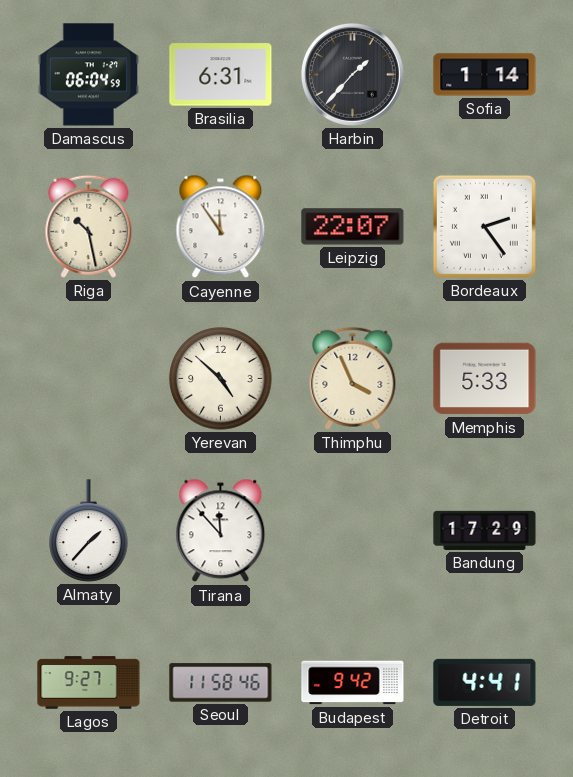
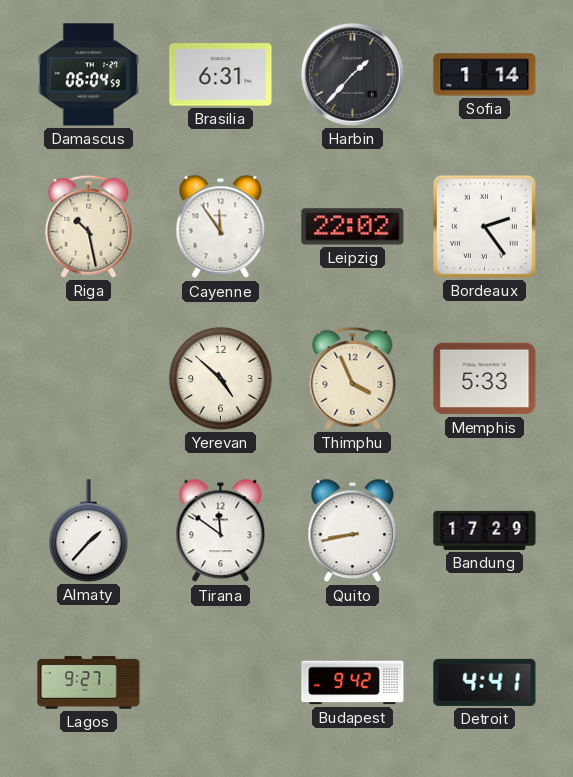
Leipzig: 22:07 -> 22:02
Tirana: 11:53 -> 11:51
Quito: none -> 8:43
Seoul: 11:58 -> none
